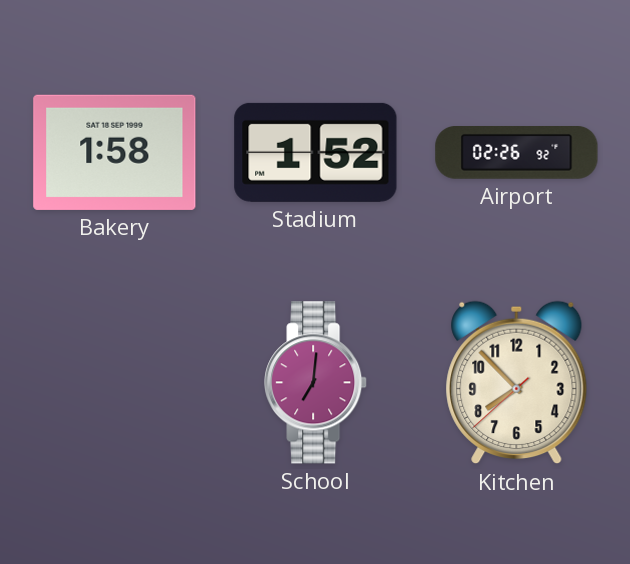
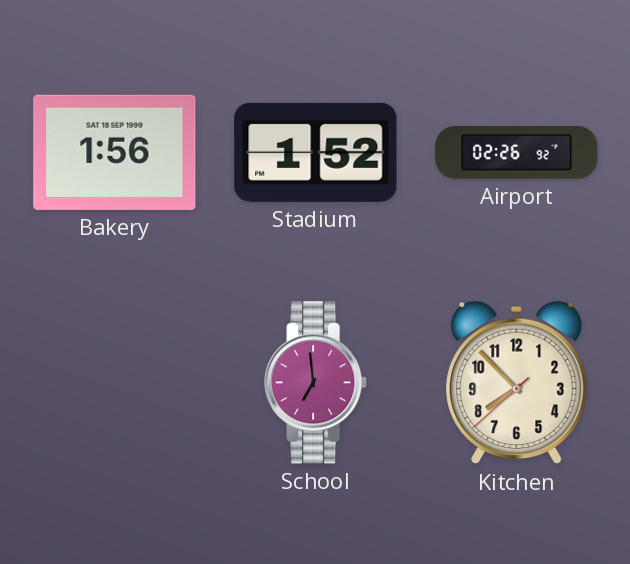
Bakery: 1:58 -> 1:56
School: 7:01 -> 6:59
